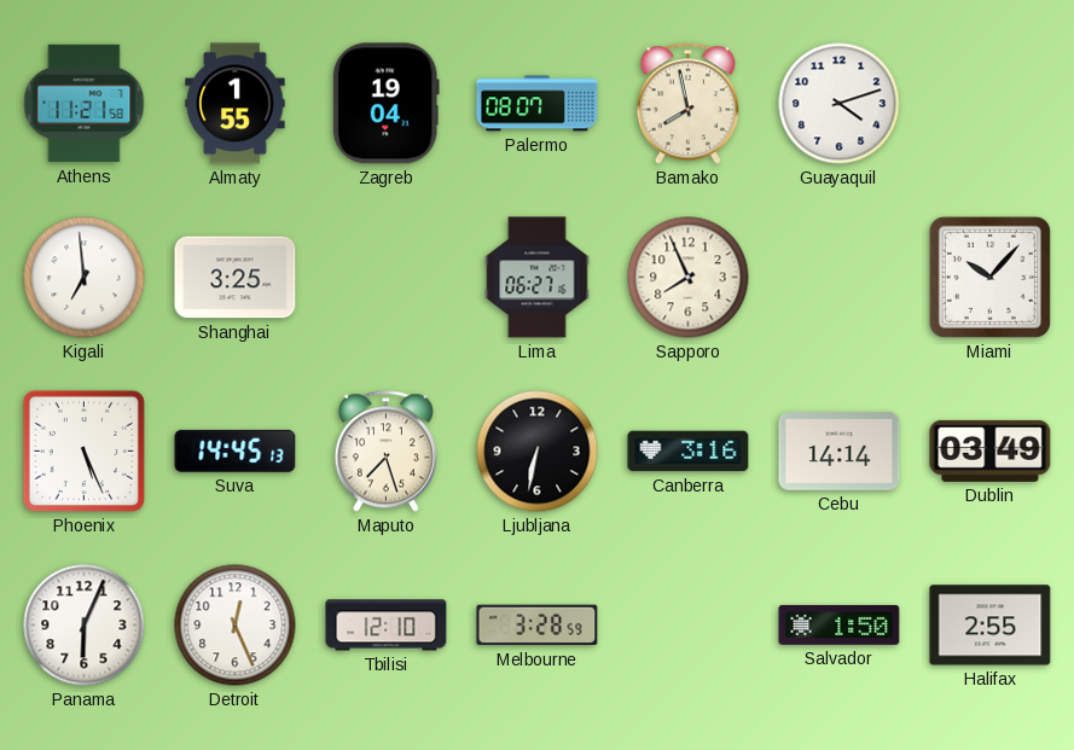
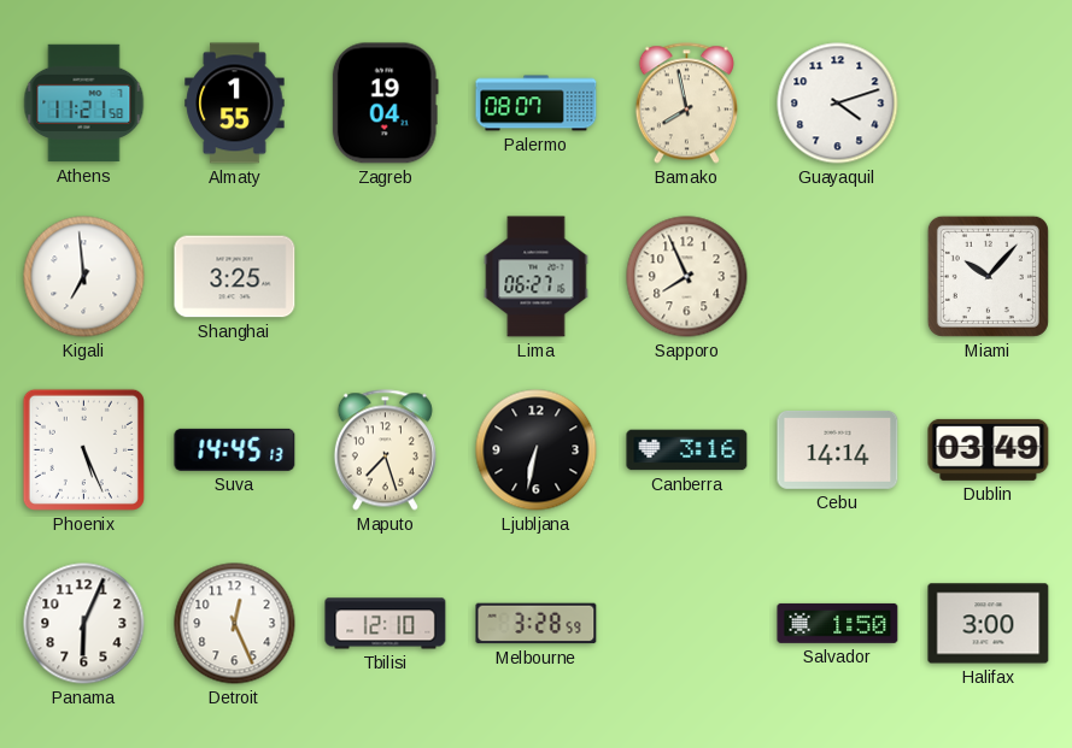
Halifax: 2:55 -> 3:00
